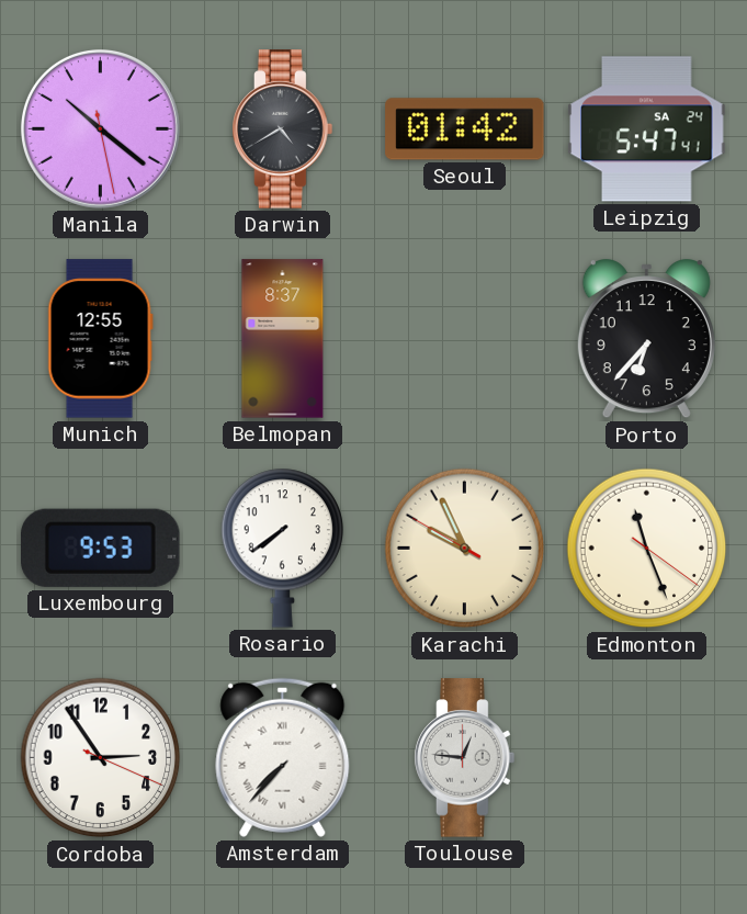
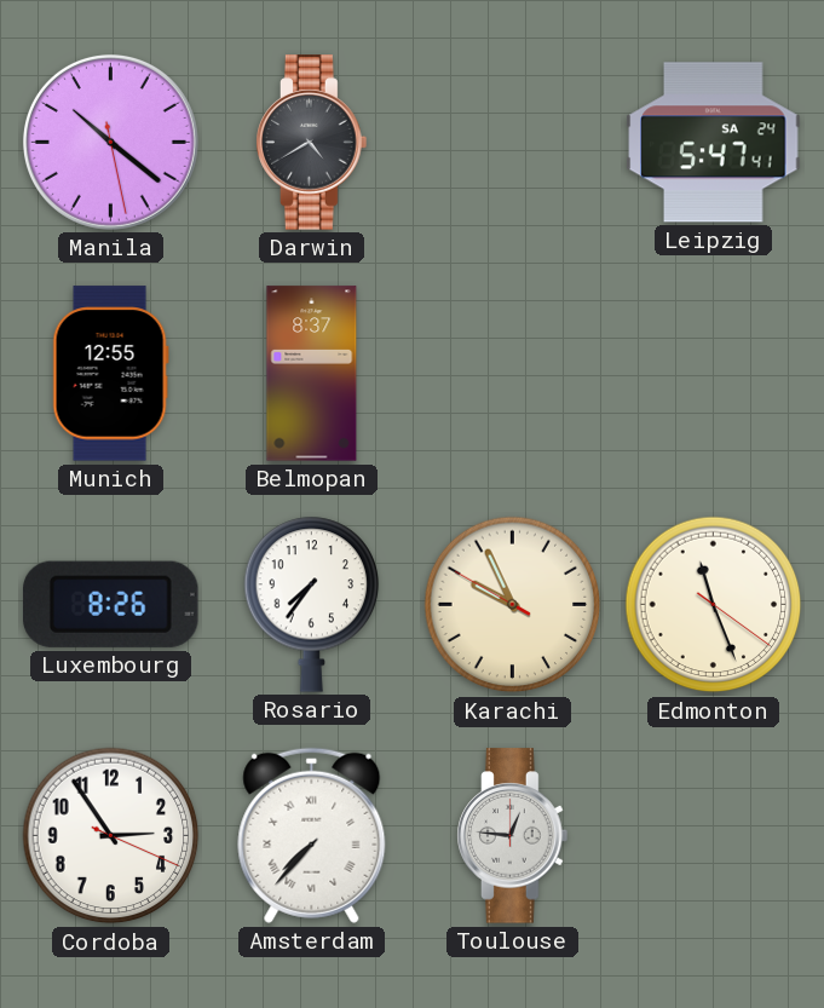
Seoul: 01:42 -> none
Porto: 6:37 -> none
Luxembourg: 9:53 -> 8:26
Rosario: 7:39 -> 7:36
